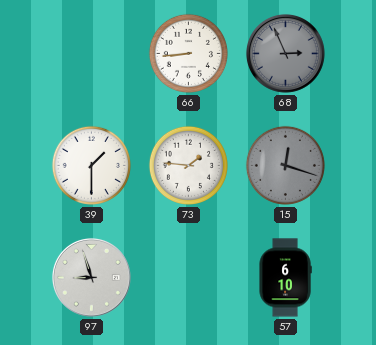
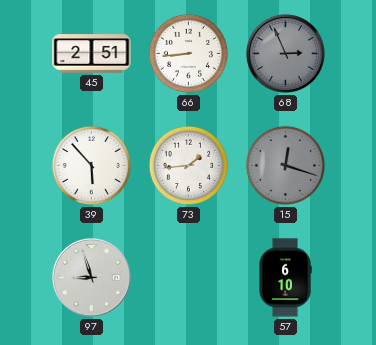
45: none -> 2:51
39: 1:30 -> 5:53
73: 1:46 -> 1:44
